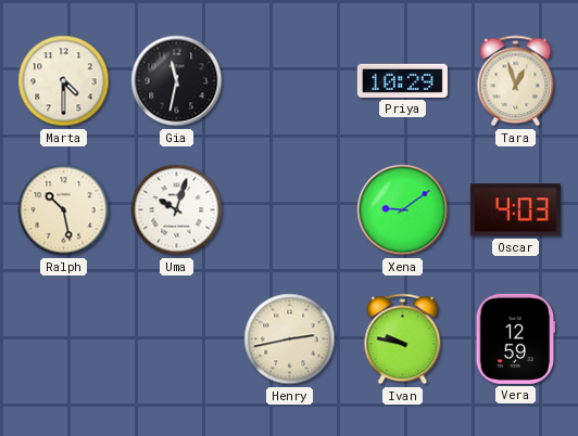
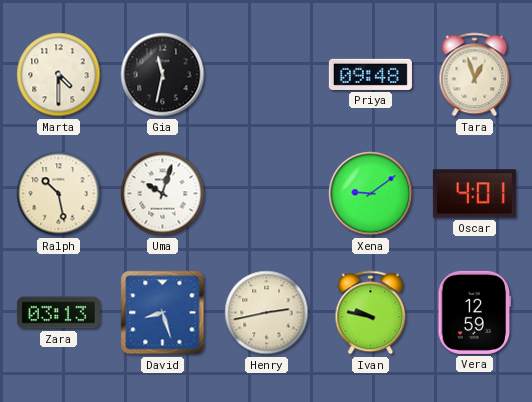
Priya: 10:29 -> 09:48
Oscar: 4:03 -> 4:01
Zara: none -> 03:13
David: none -> 8:27
